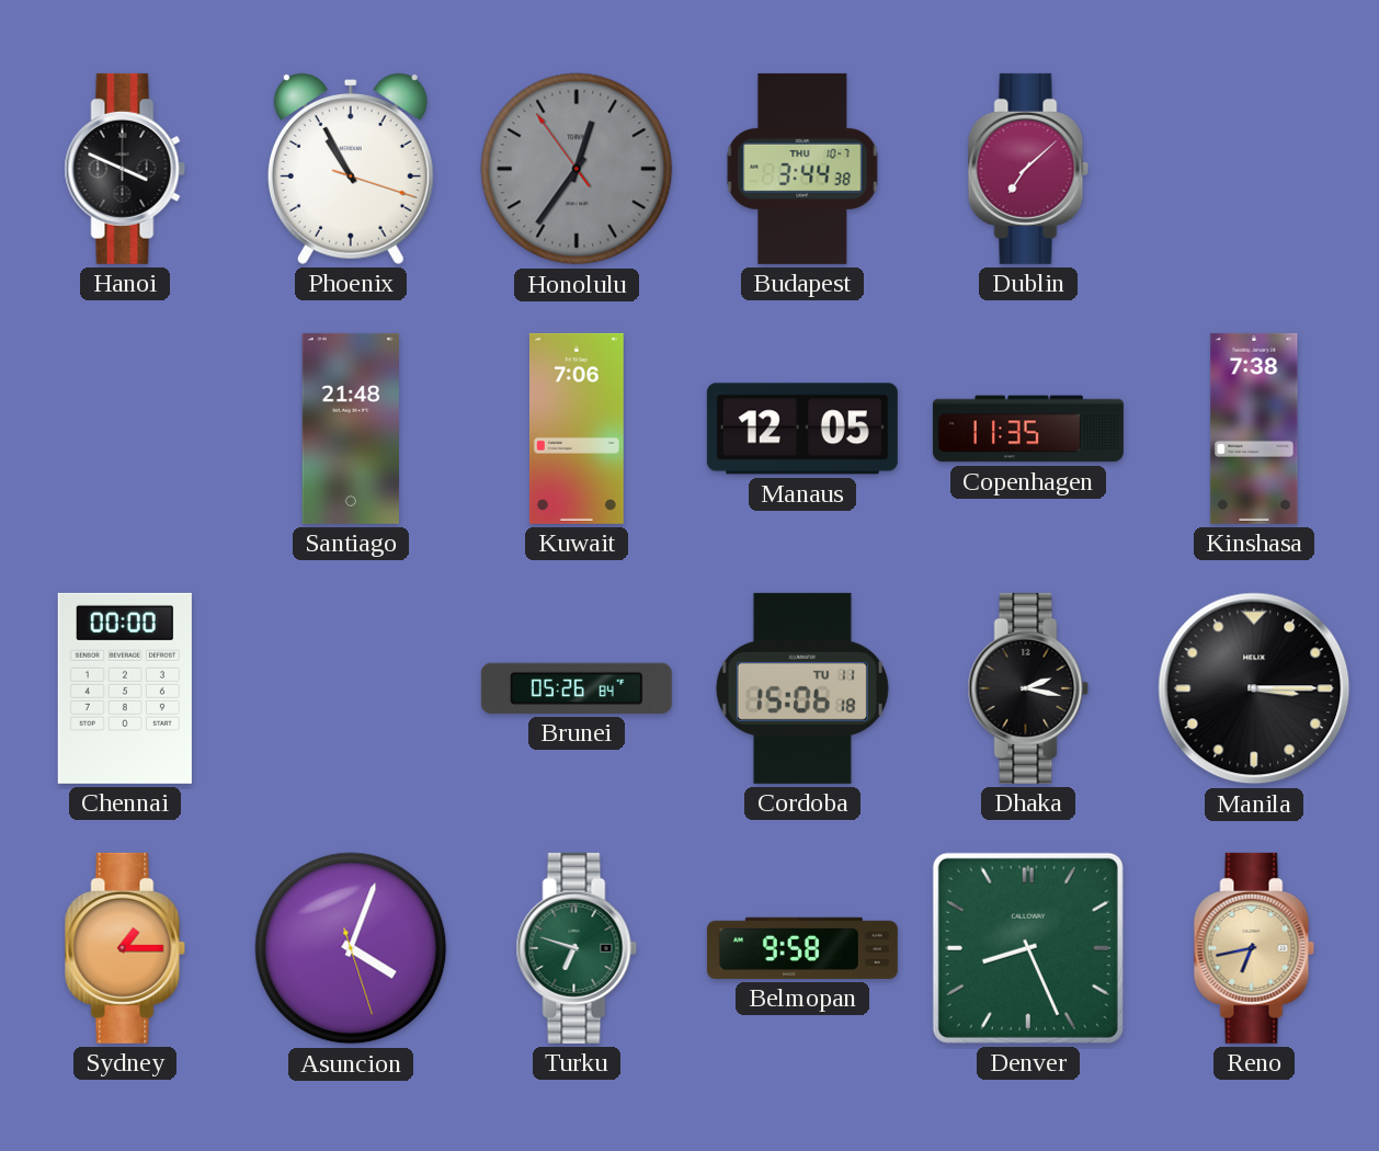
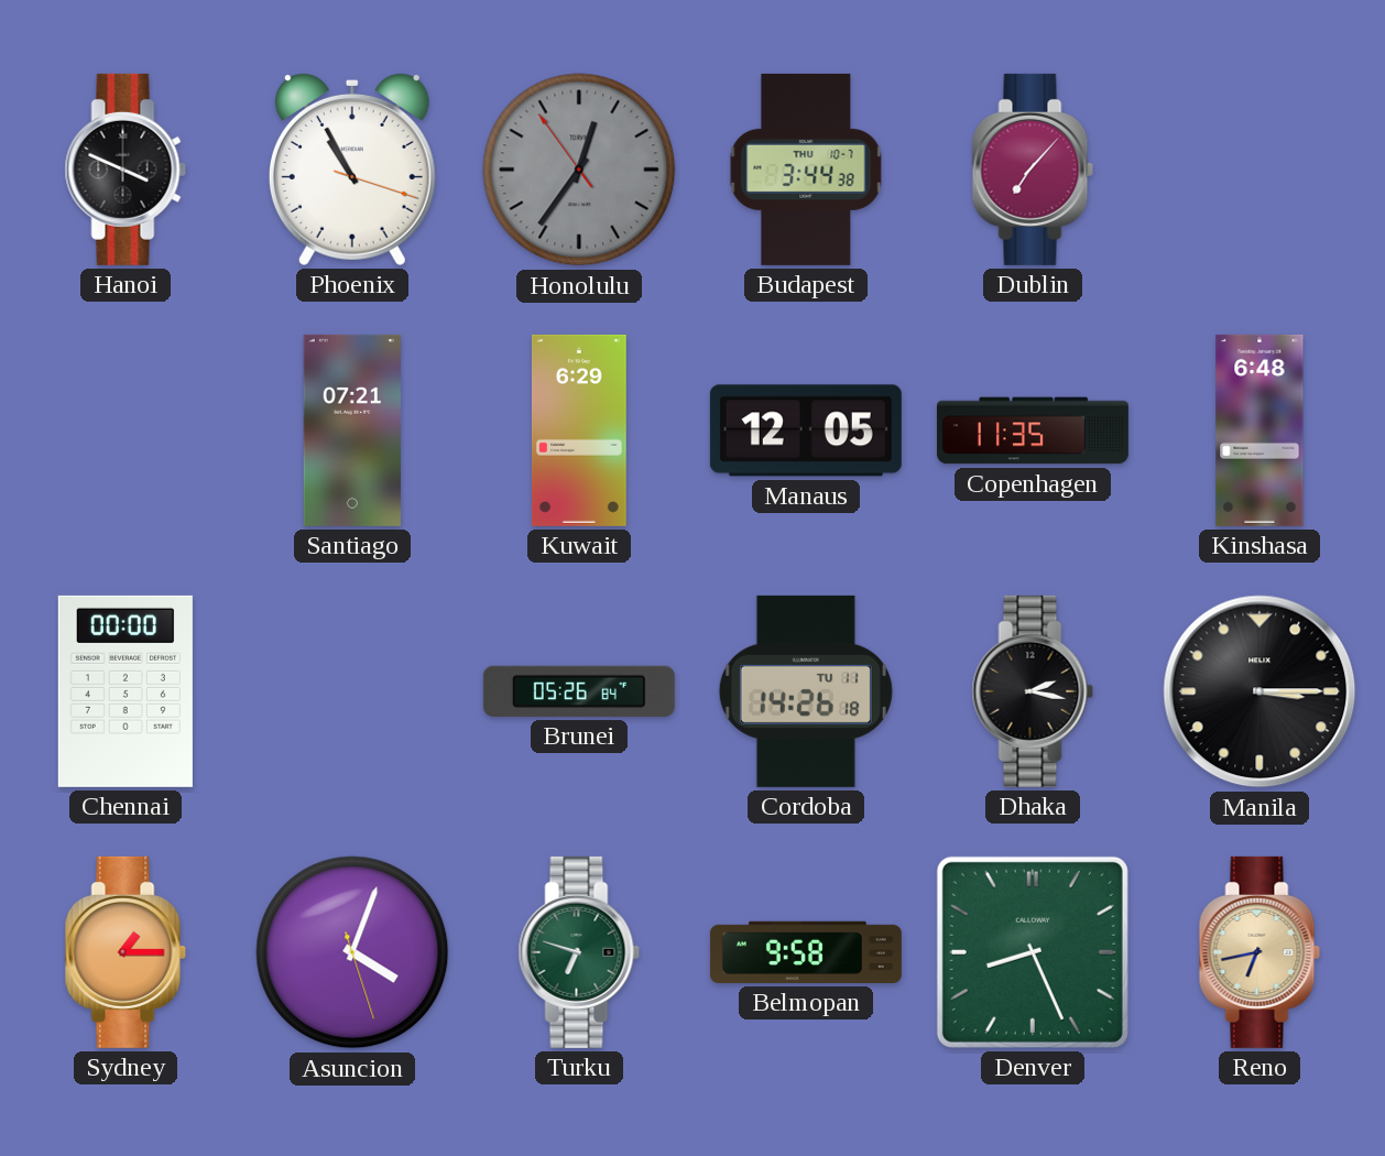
Dublin: 7:08 -> 7:07
Santiago: 21:48 -> 07:21
Kuwait: 7:06 -> 6:29
Kinshasa: 7:38 -> 6:48
Cordoba: 15:06 -> 14:26
